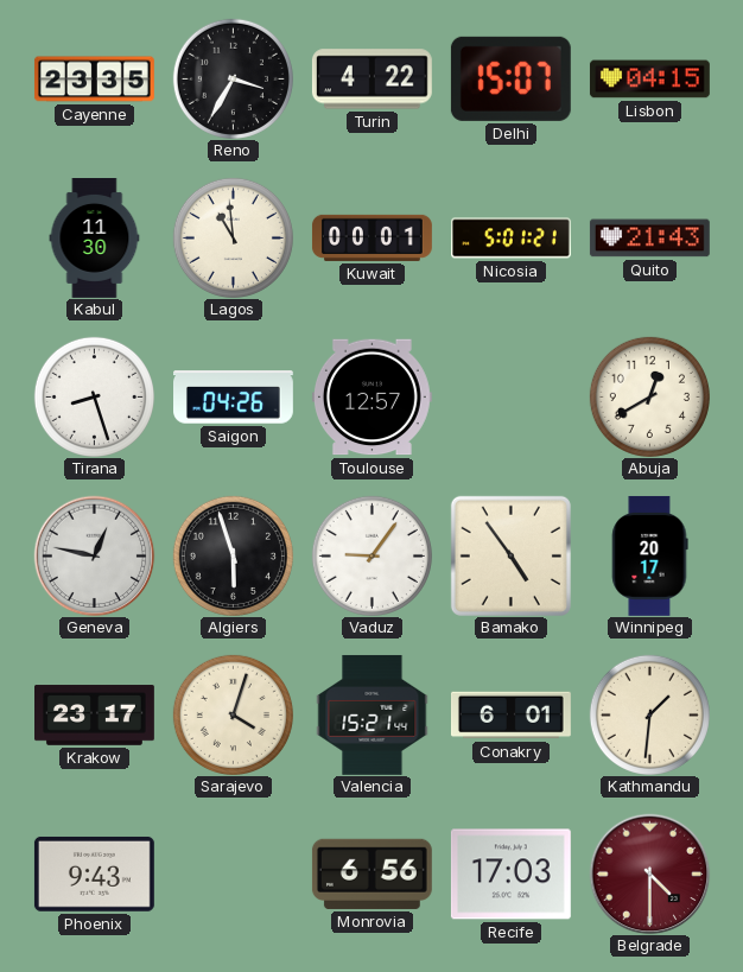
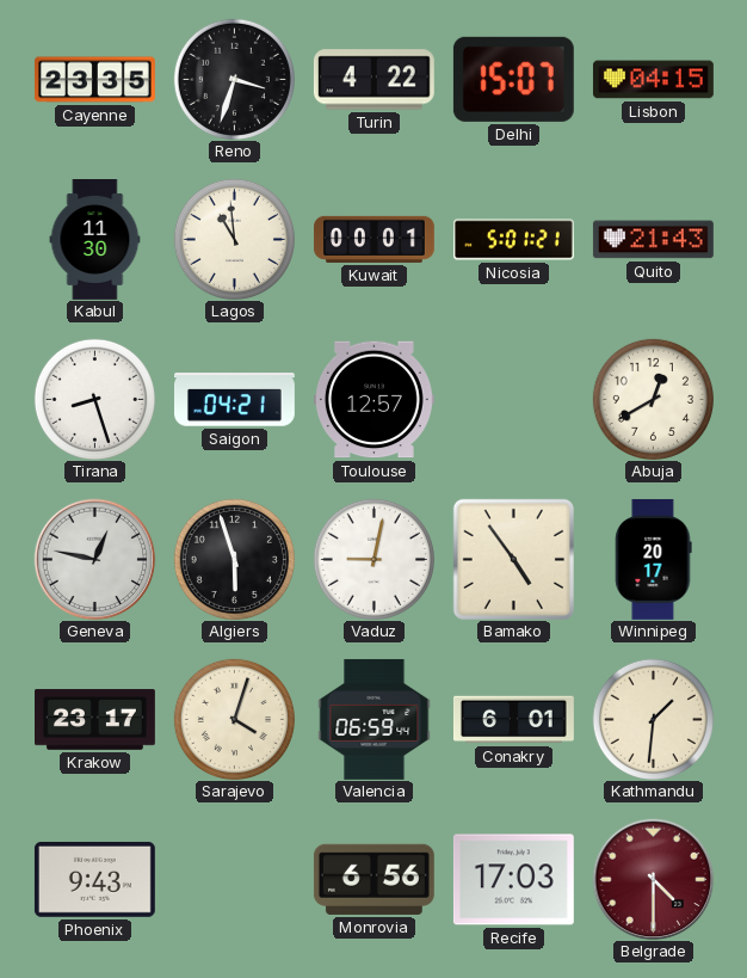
Reno: 3:35 -> 3:33
Saigon: 04:26 -> 04:21
Vaduz: 9:06 -> 9:02
Valencia: 15:21 -> 06:59
